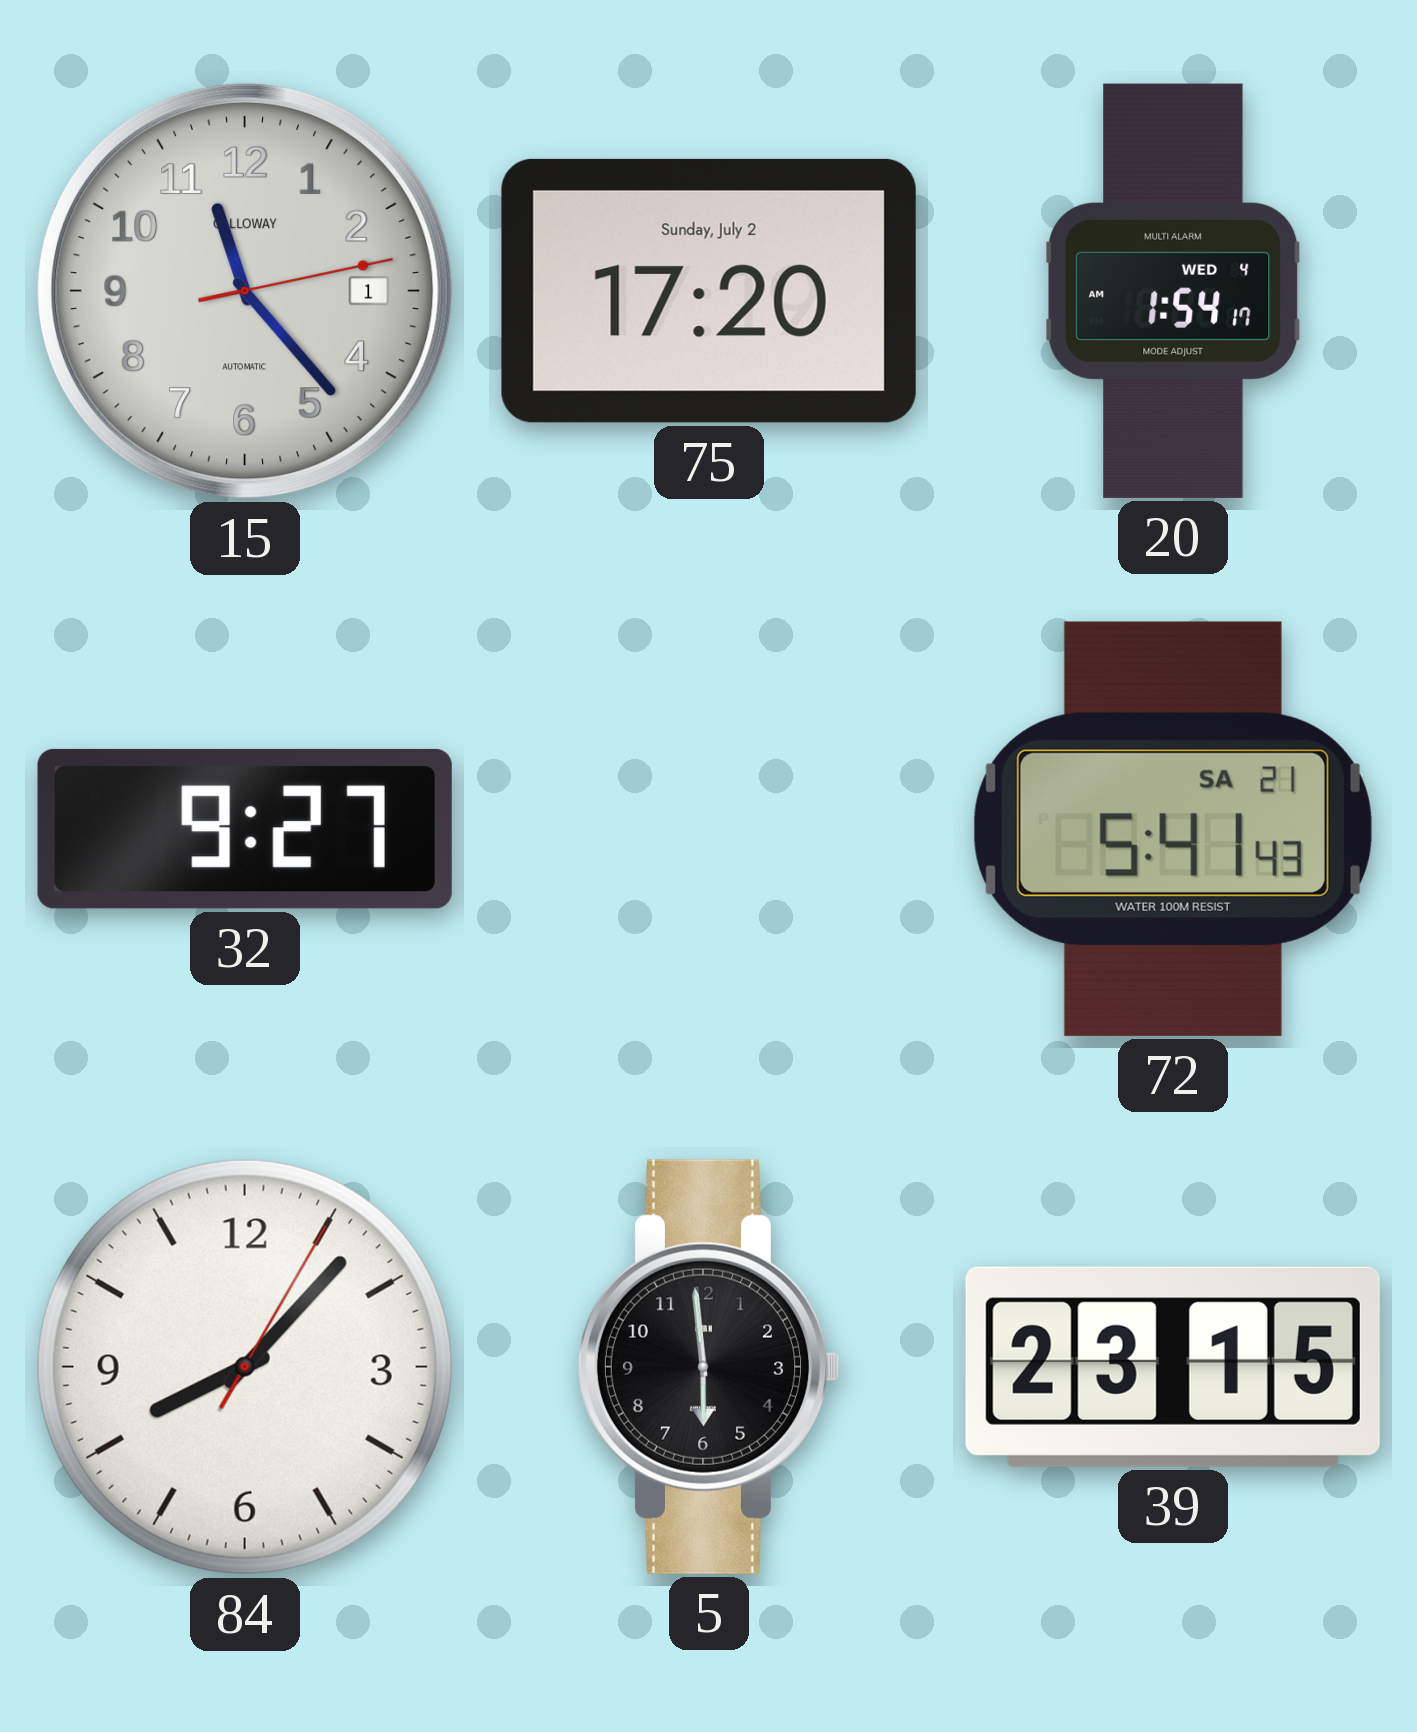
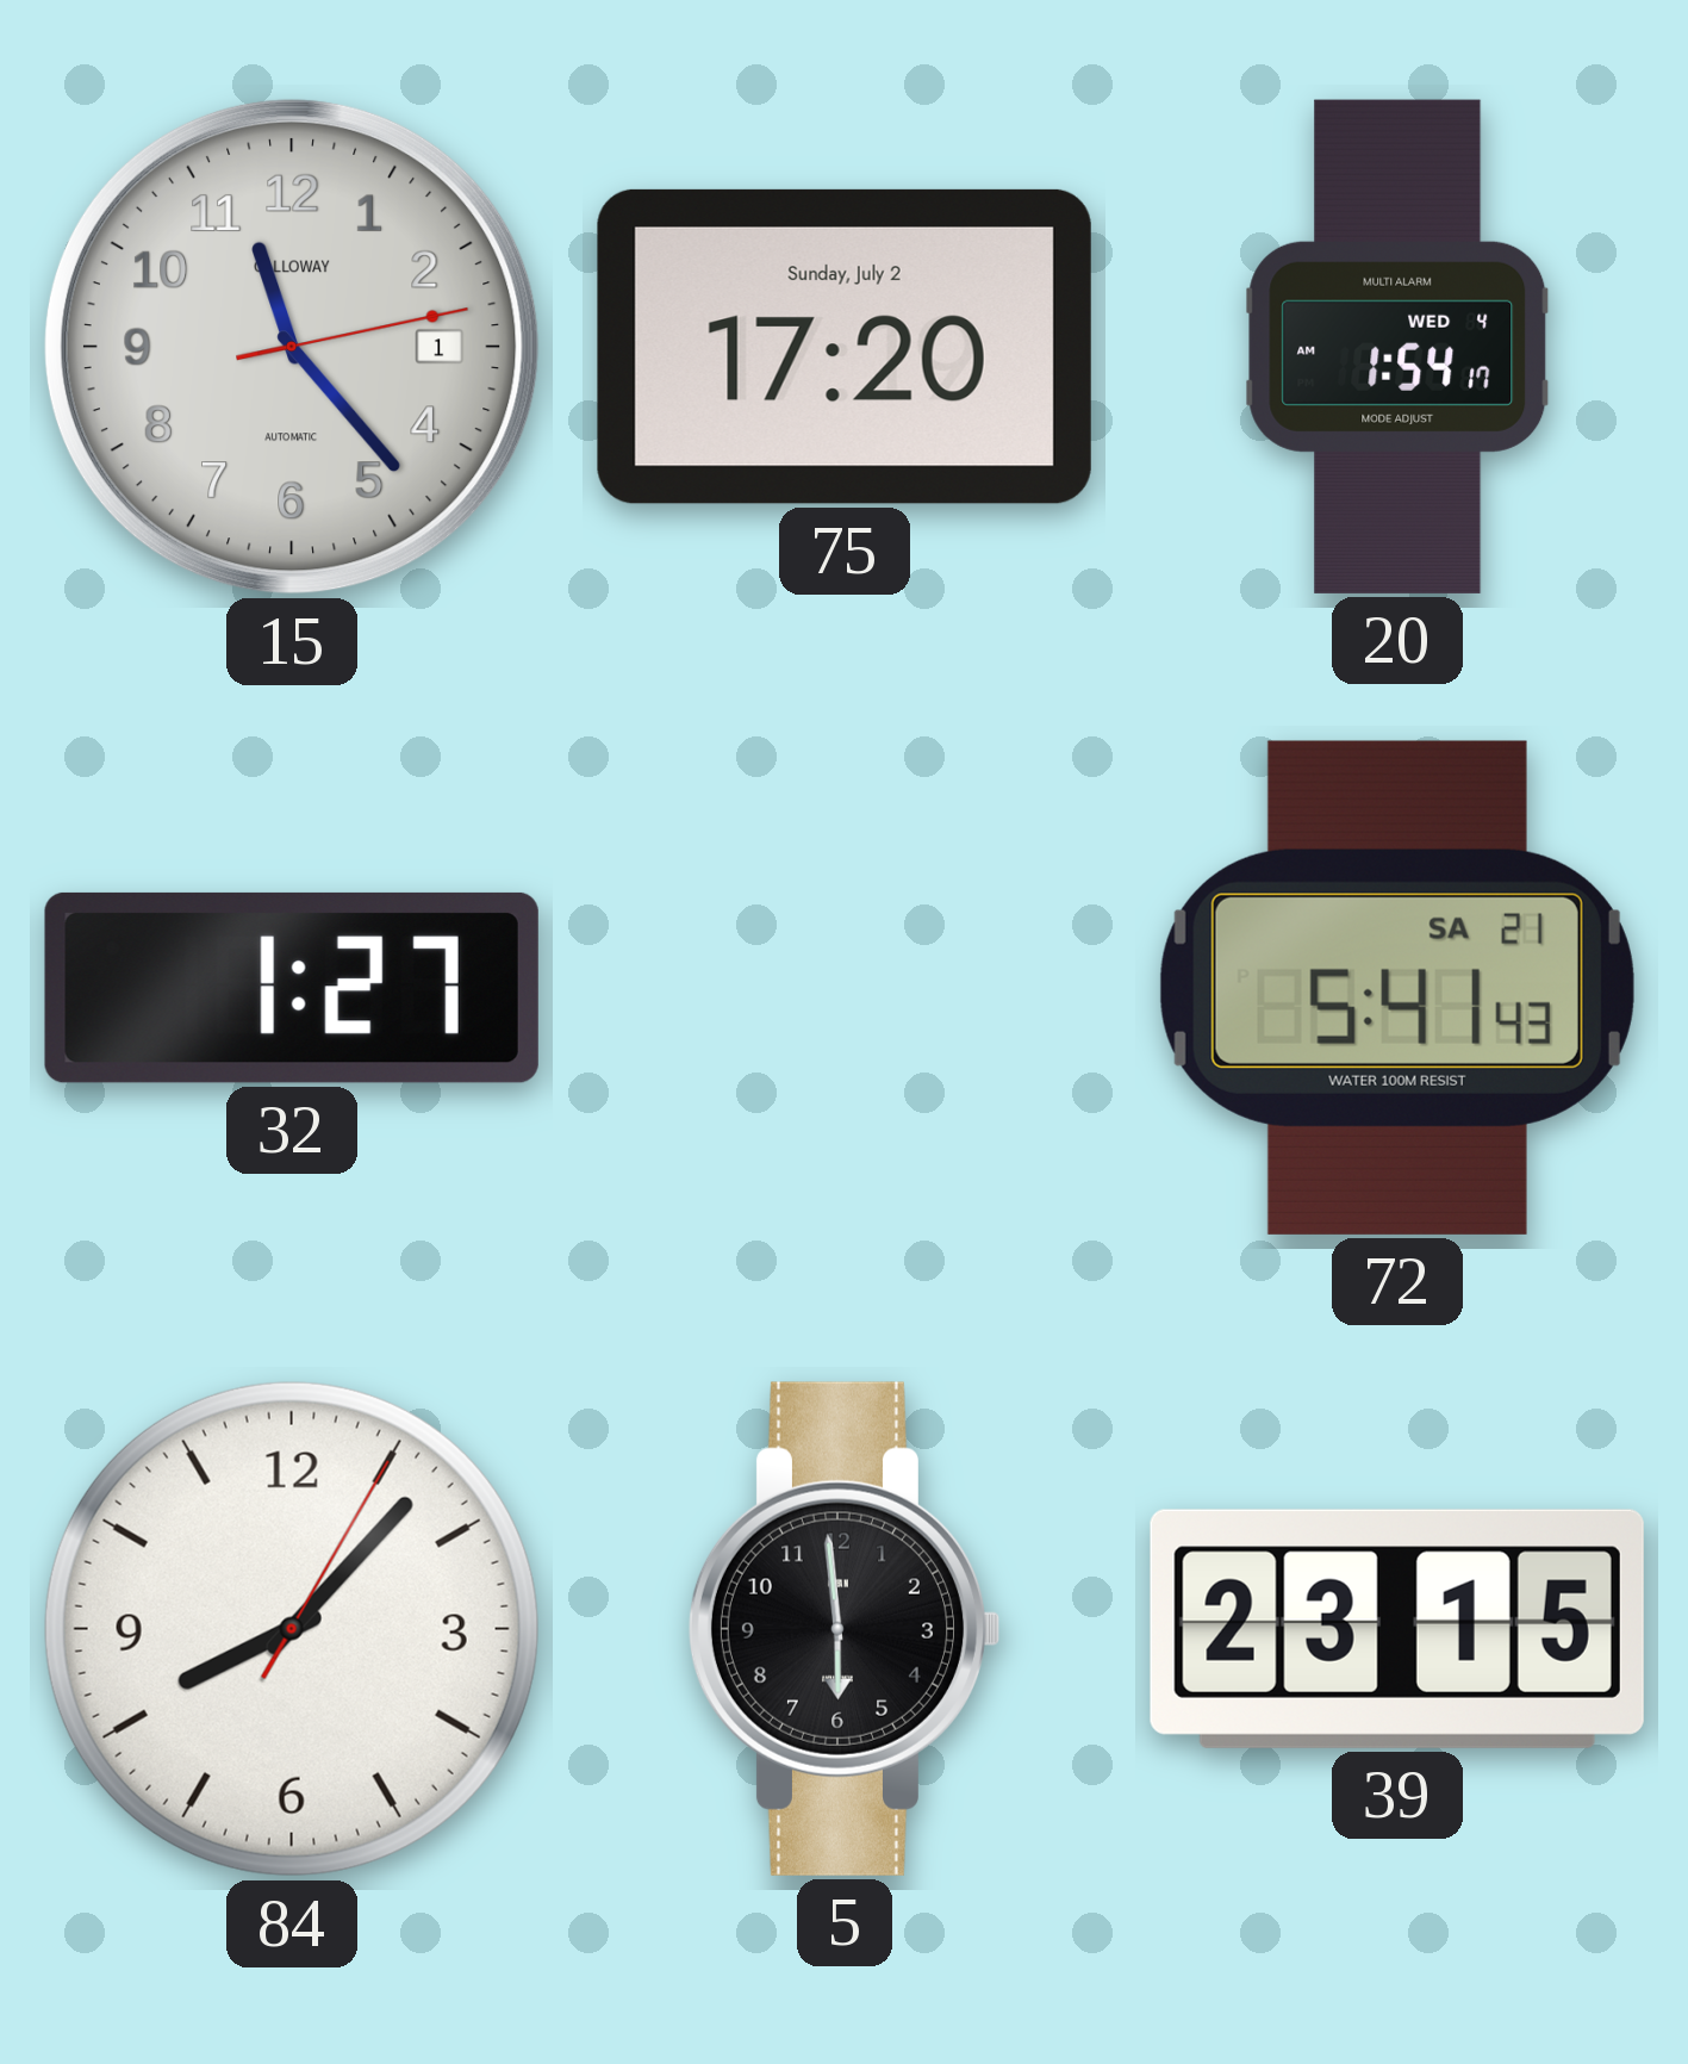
32: 9:27 -> 1:27
